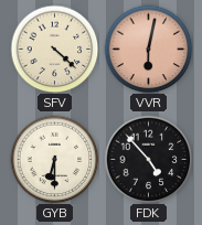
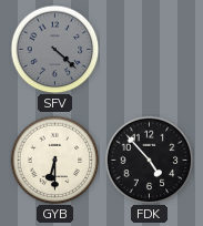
SFV dial: cream -> grey
VVR: 6:02 -> none
